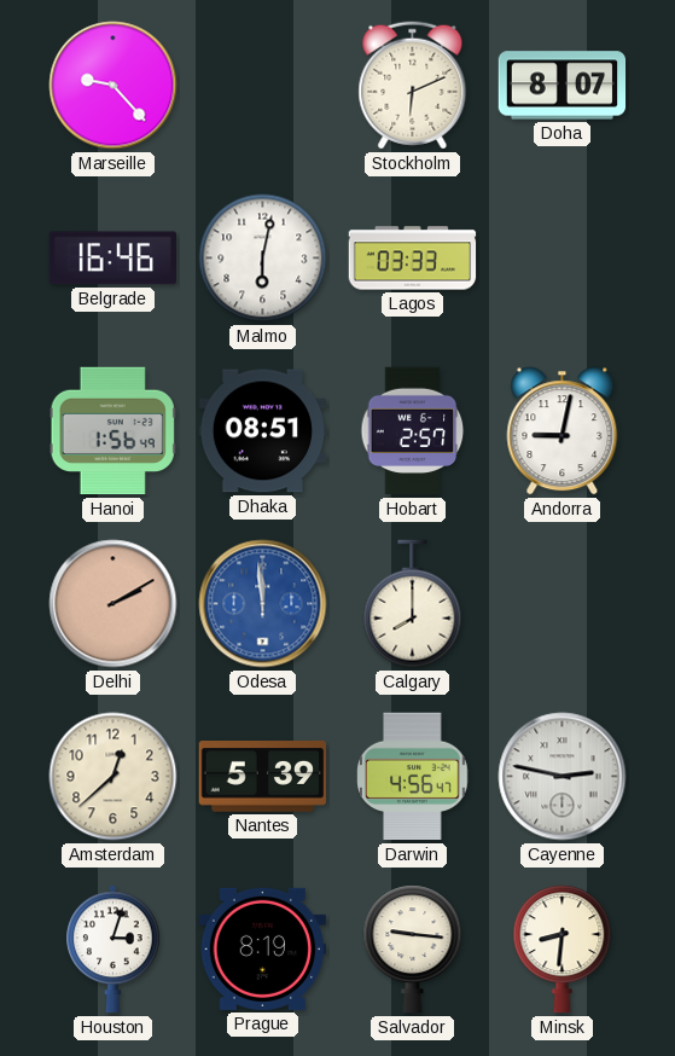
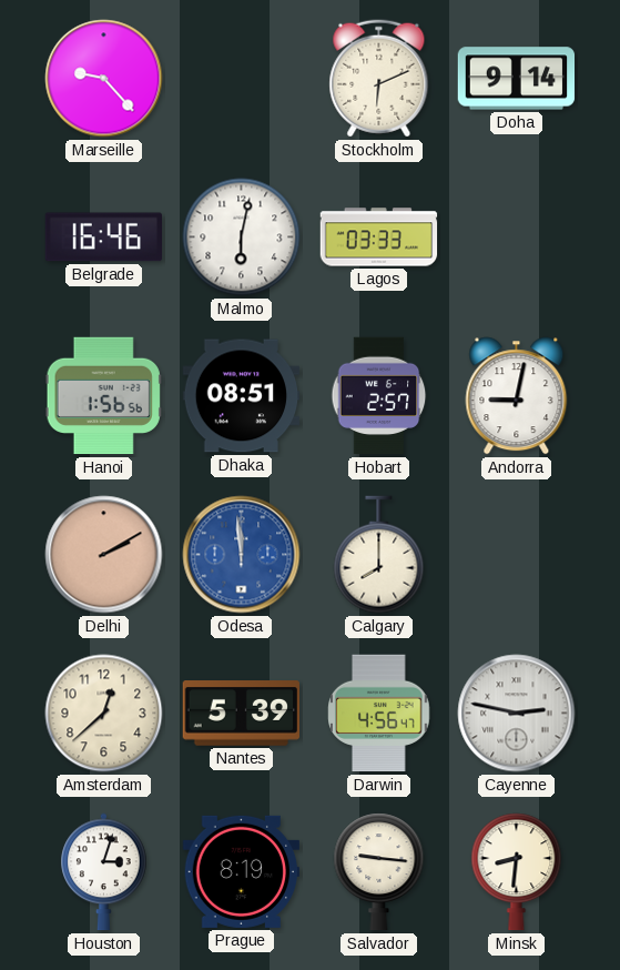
Doha: 8:07 -> 9:14
Hanoi: 1:56:49 -> 1:56:56
